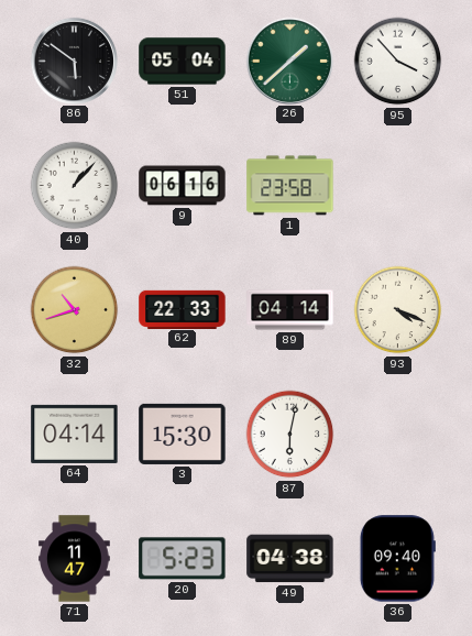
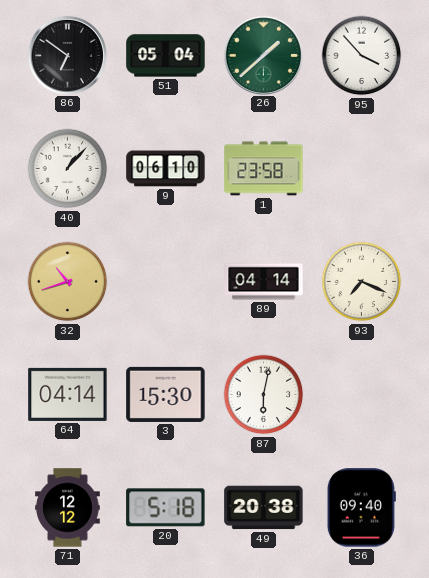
86: 5:51 -> 6:51
9: 06:16 -> 06:10
62: 22:33 -> none
93: 4:19 -> 7:19
71: 11:47 -> 12:12
20: 5:23 -> 5:18
49: 04:38 -> 20:38
